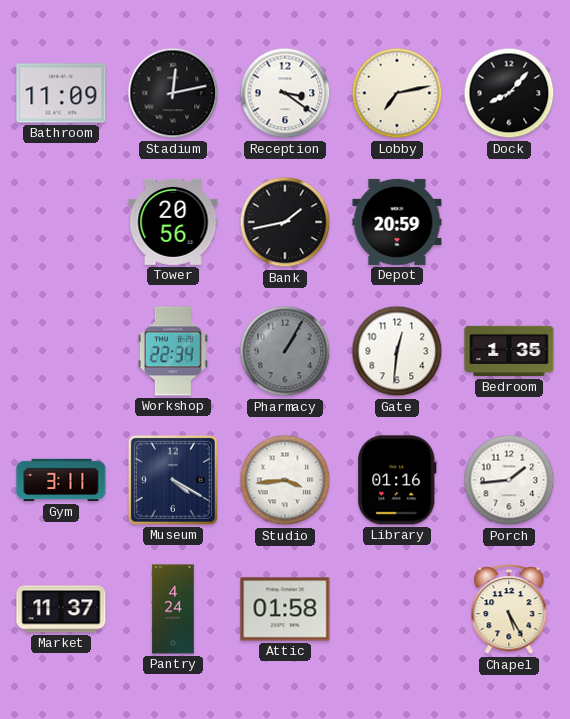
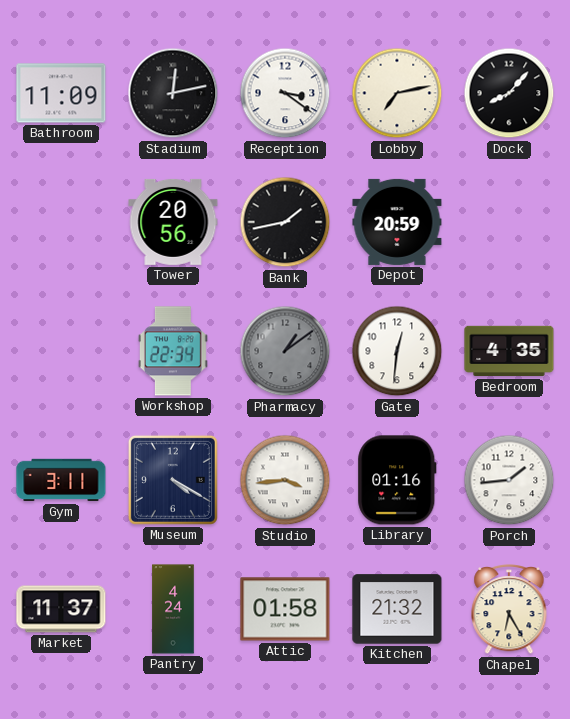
Pharmacy: 1:05 -> 1:09
Bedroom: 1:35 -> 4:35
Kitchen: none -> 21:32
Chapel: 5:25 -> 6:25
